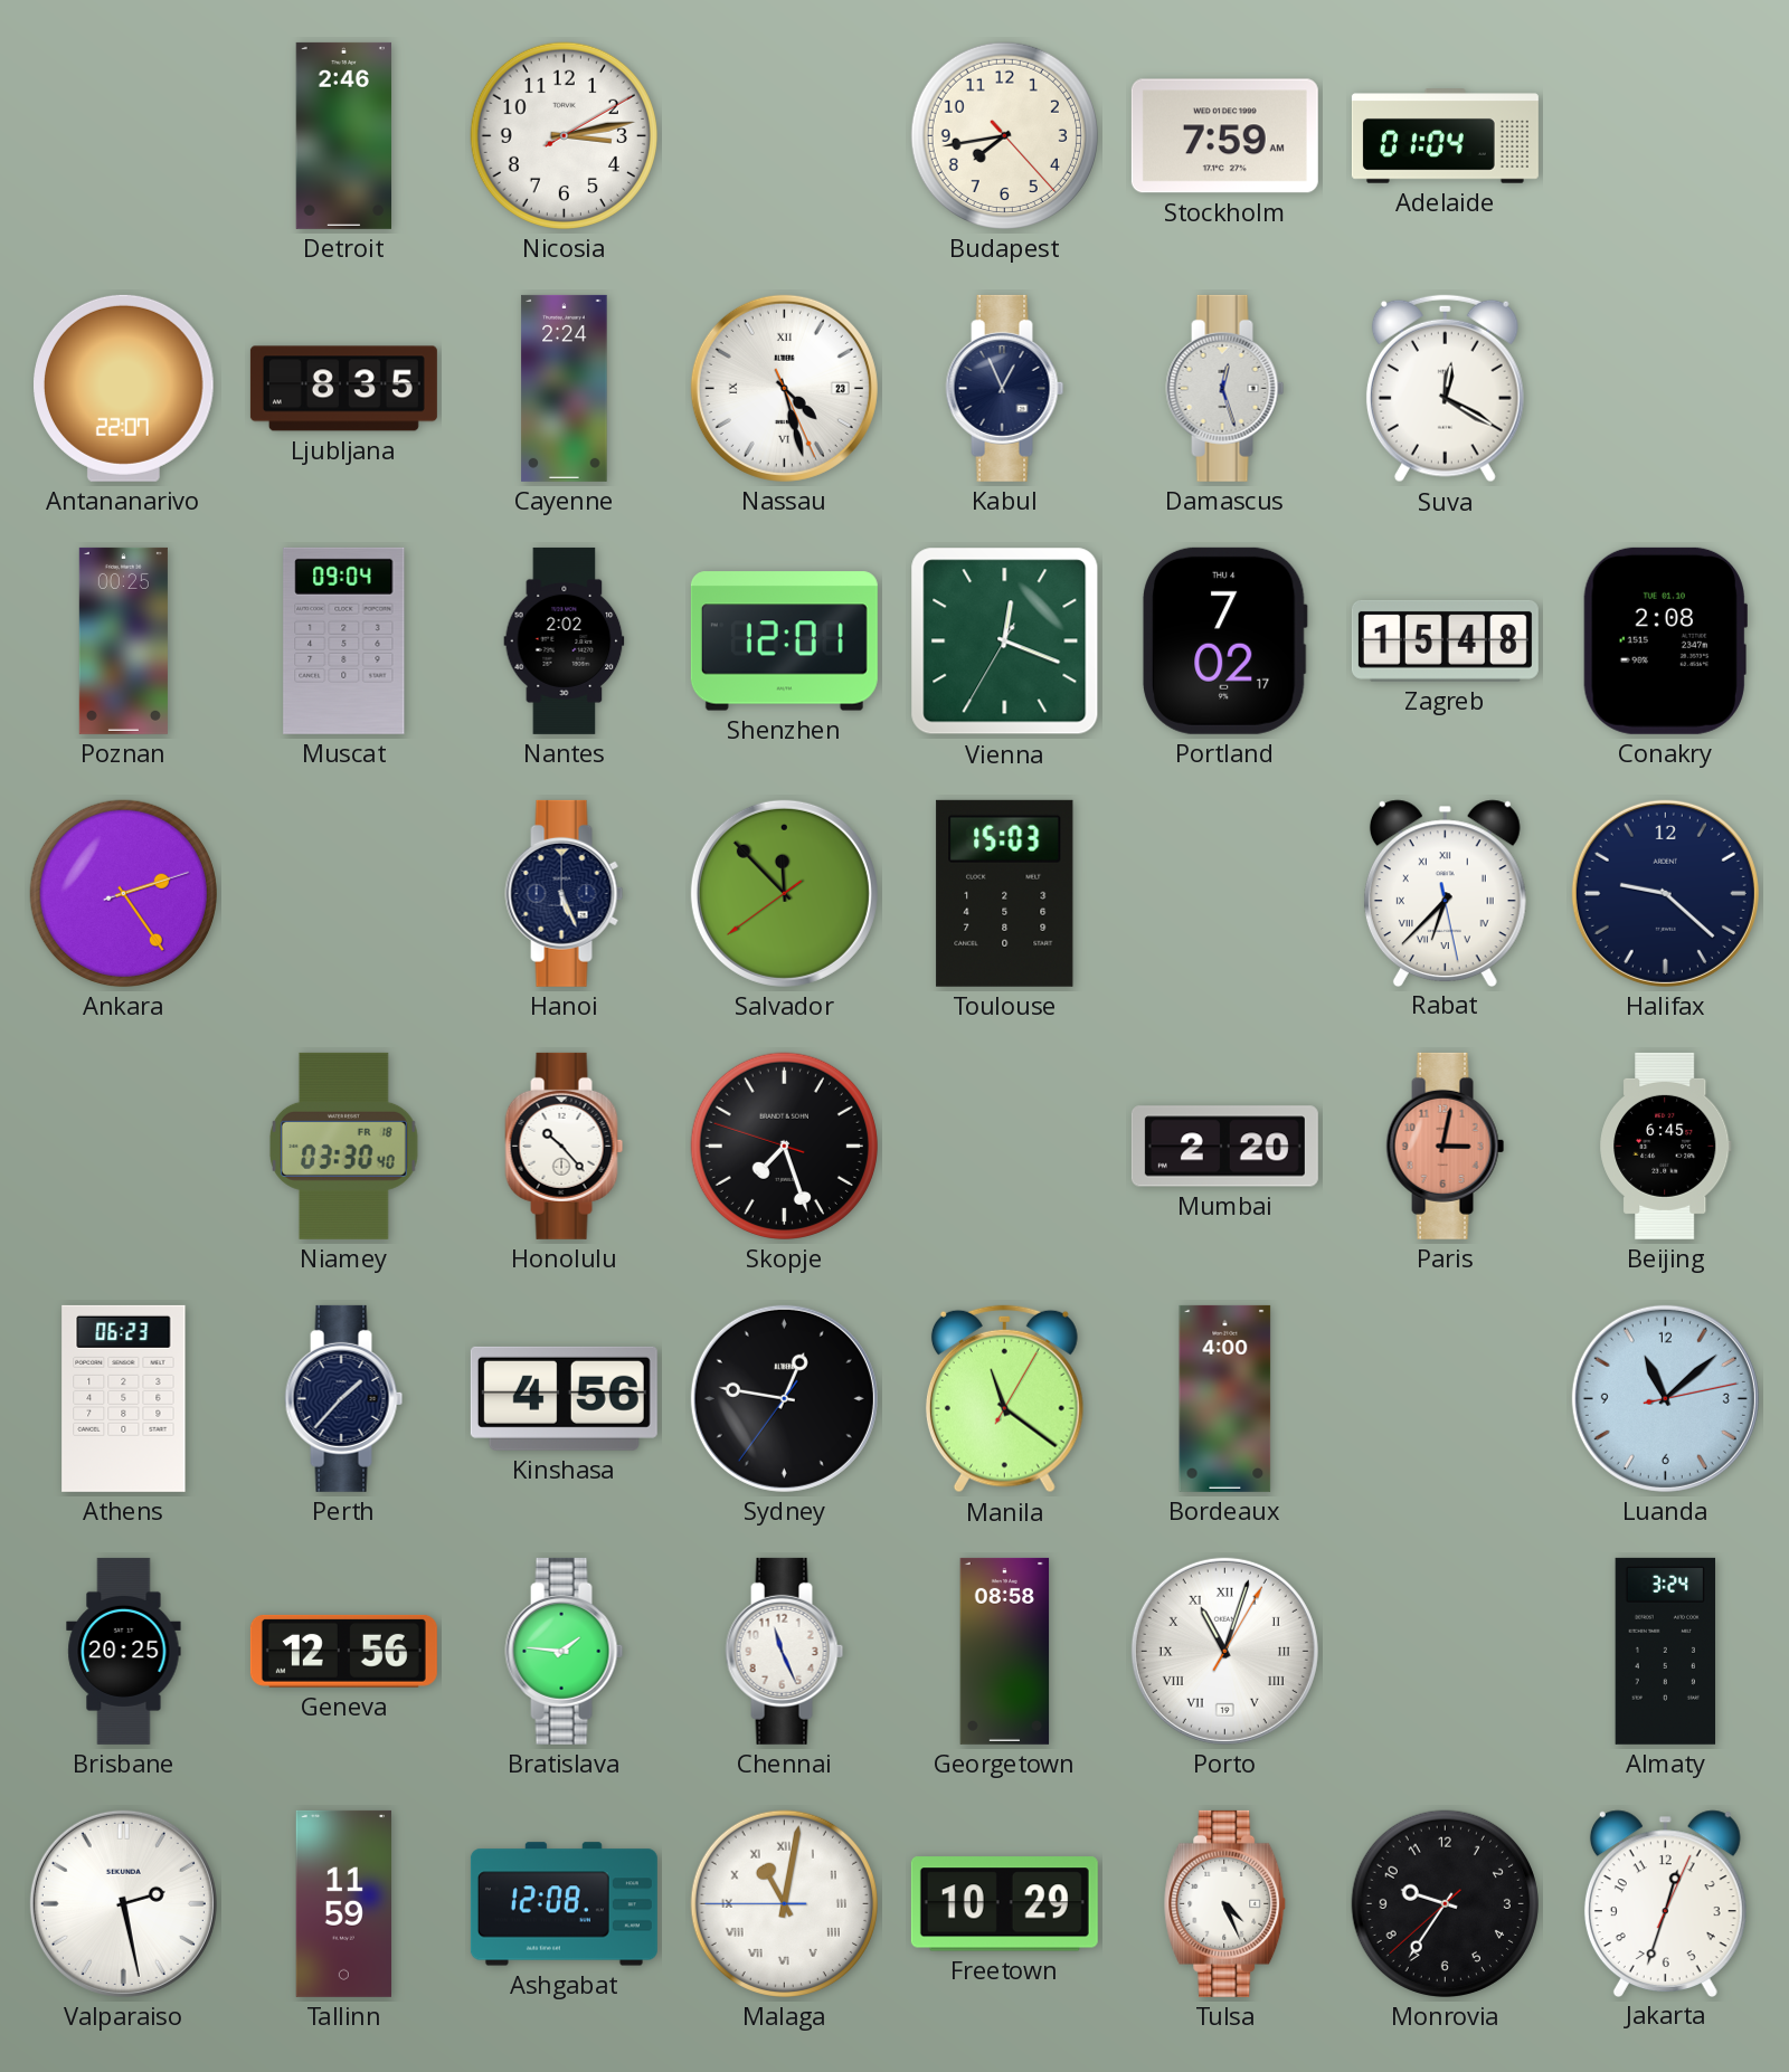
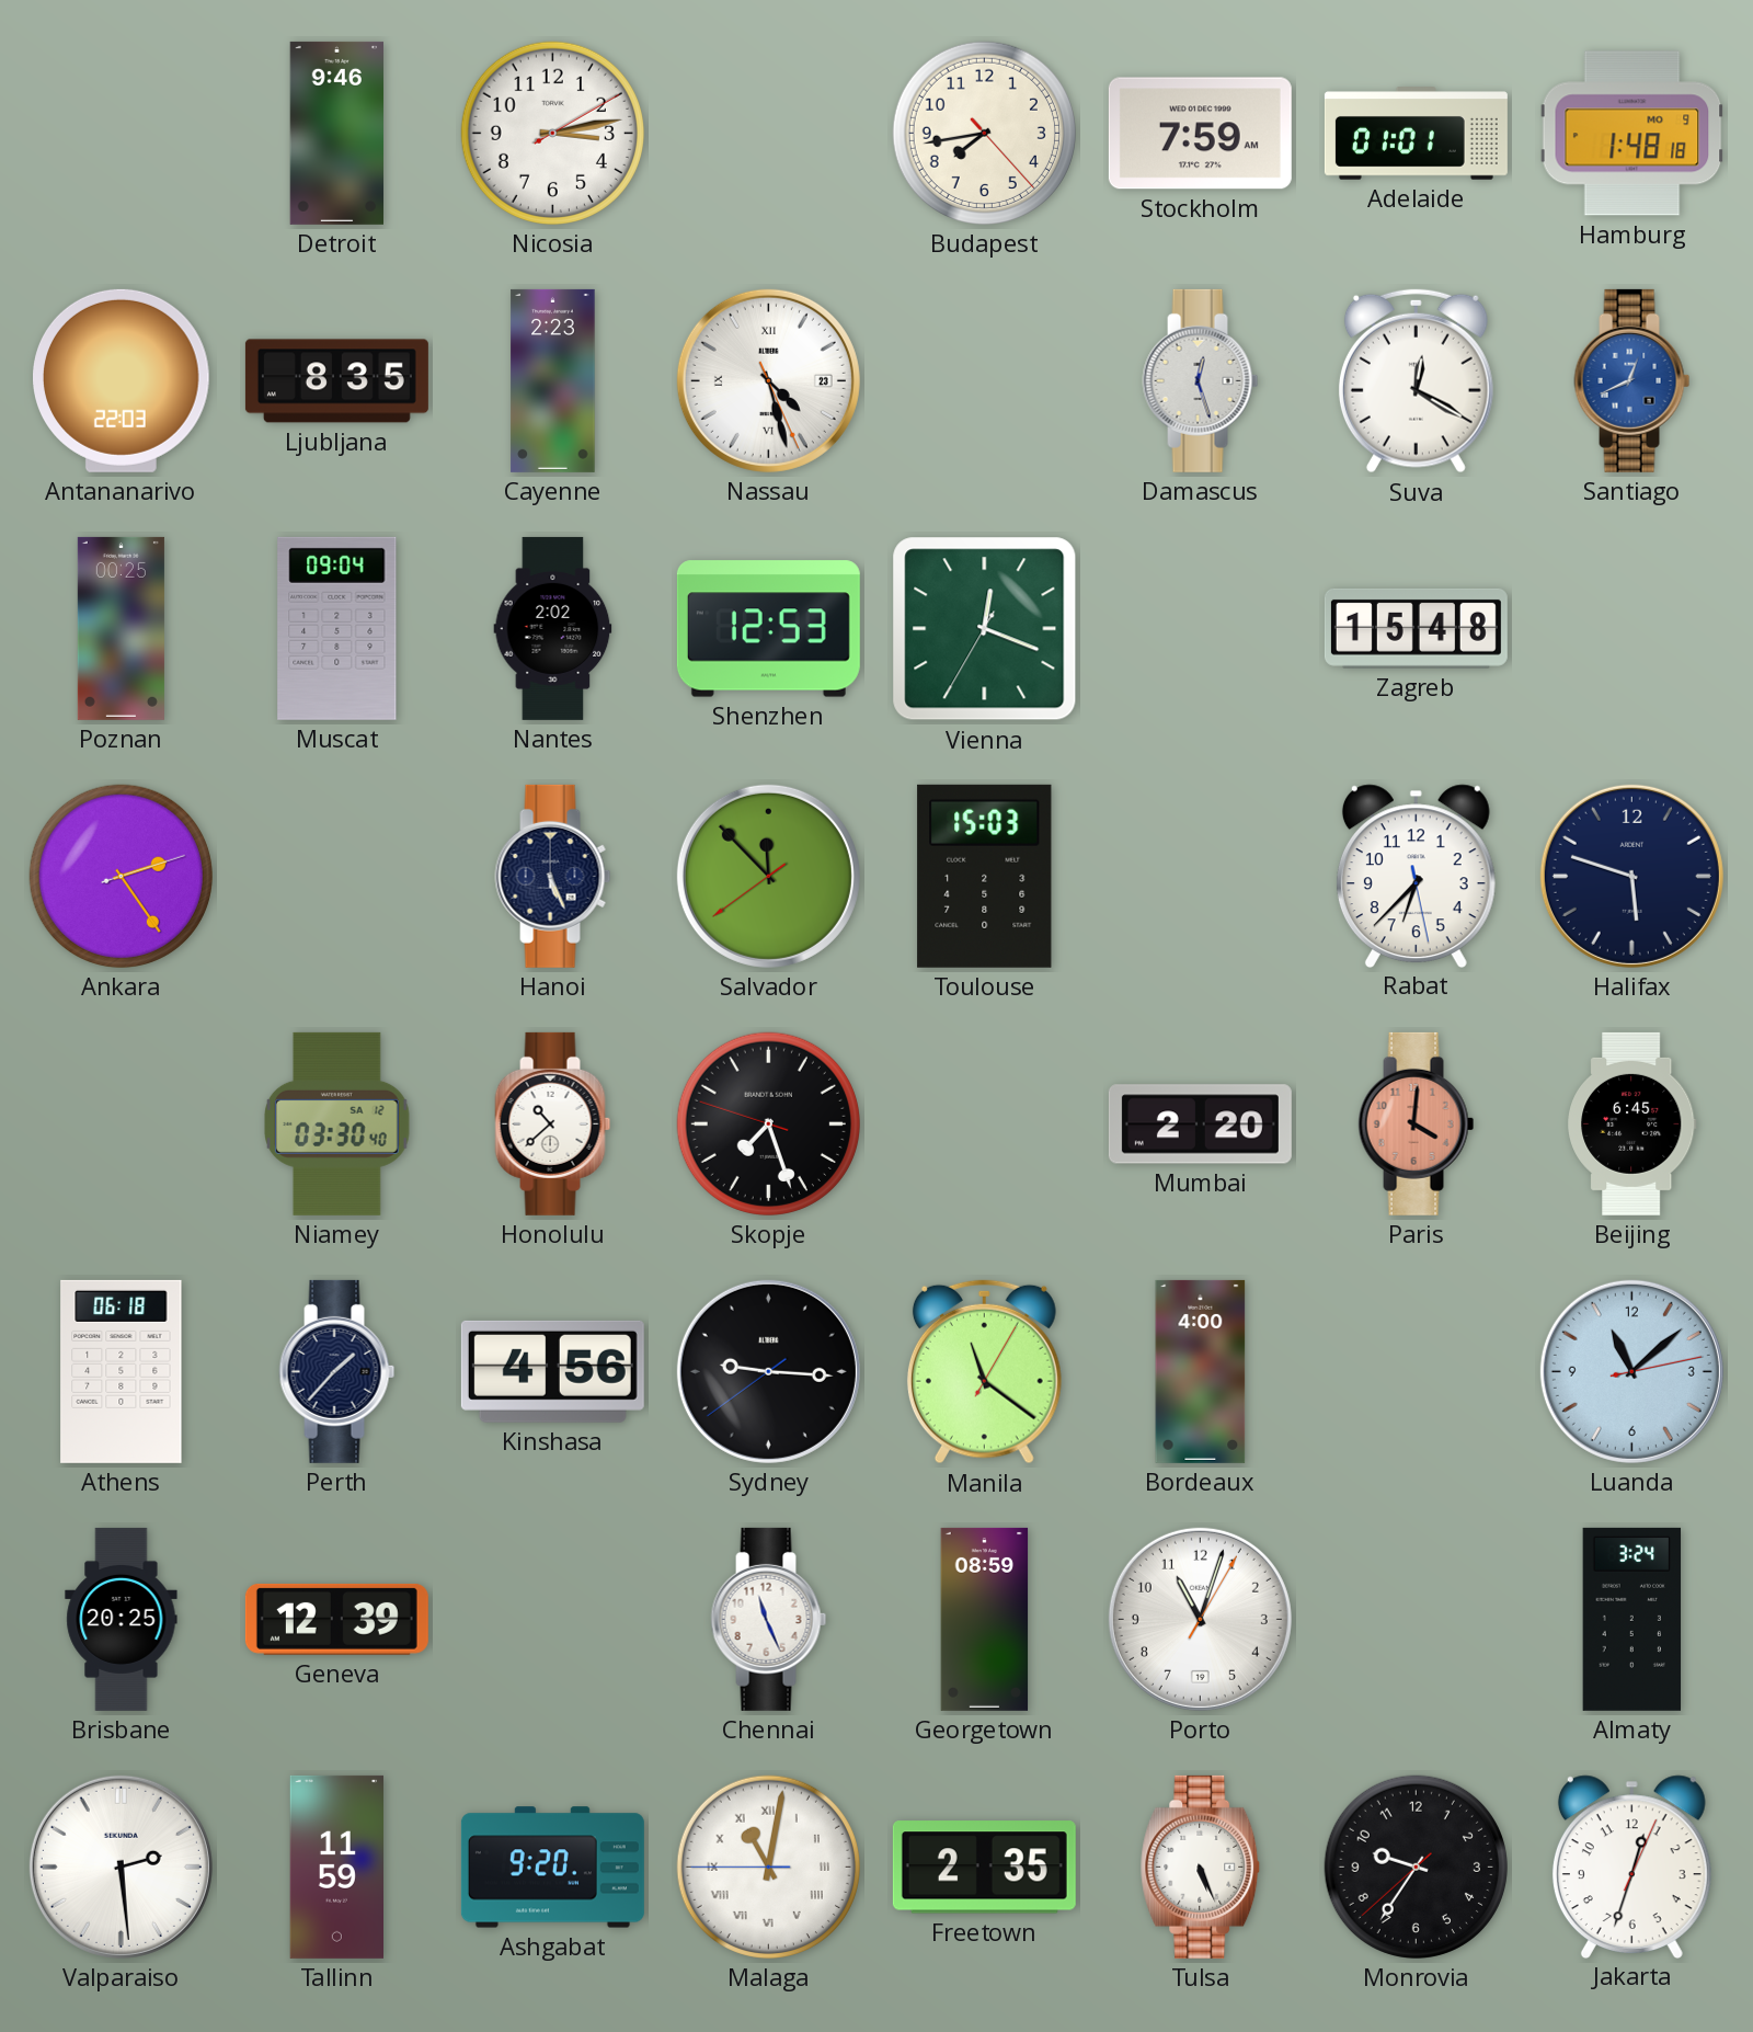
Detroit: 2:46 -> 9:46
Adelaide: 01:04 -> 01:01
Hamburg: none -> 1:48
Antananarivo: 22:07 -> 22:03
Cayenne: 2:24 -> 2:23
Kabul: 12:56 -> none
Santiago: none -> 12:41
Shenzhen: 12:01 -> 12:53
Portland: 7:02 -> none
Conakry: 2:08 -> none
Rabat numerals: Roman -> Arabic
Halifax: 9:22 -> 5:48
Niamey date: FR 18 -> SA 12
Honolulu: 10:23 -> 10:38
Paris: 3:02 -> 4:01
Athens: 06:23 -> 06:18
Sydney: 12:46 -> 9:15
Geneva: 12:56 -> 12:39
Bratislava: 1:46 -> none
Georgetown: 08:58 -> 08:59
Porto numerals: Roman -> Arabic
Valparaiso: 2:28 -> 2:29
Ashgabat: 12:08 -> 9:20
Freetown: 10:29 -> 2:35
Tulsa: 4:26 -> 5:26
